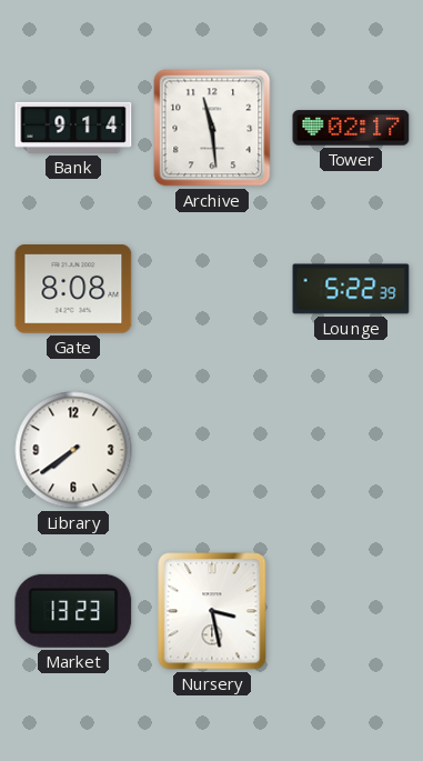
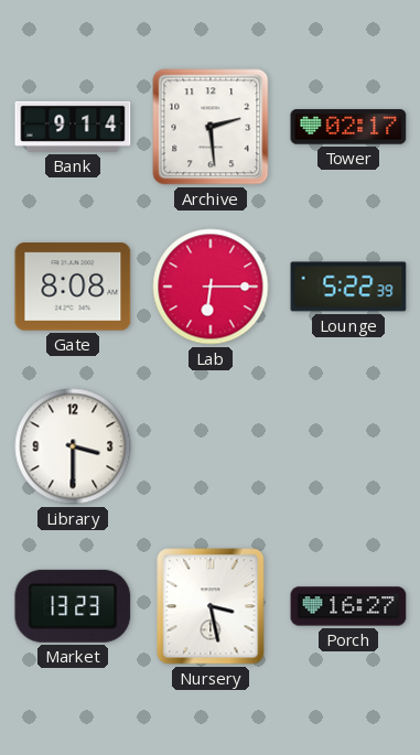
Archive: 11:29 -> 2:29
Lab: none -> 6:15
Library: 7:39 -> 3:30
Porch: none -> 16:27
